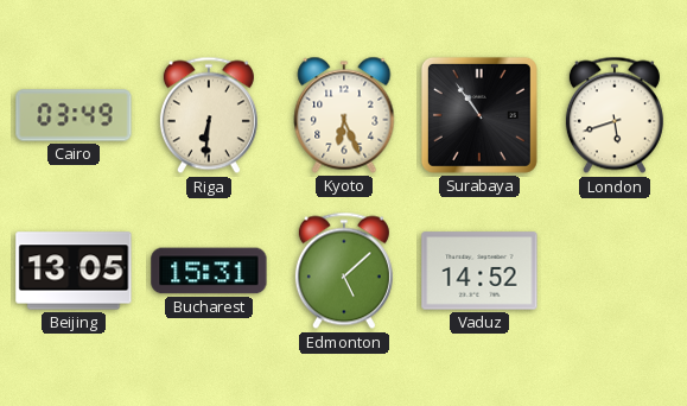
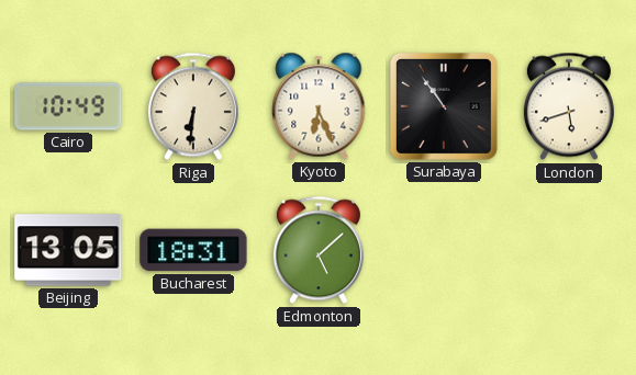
Cairo: 03:49 -> 10:49
Bucharest: 15:31 -> 18:31
Vaduz: 14:52 -> none
